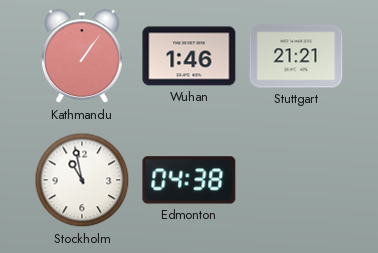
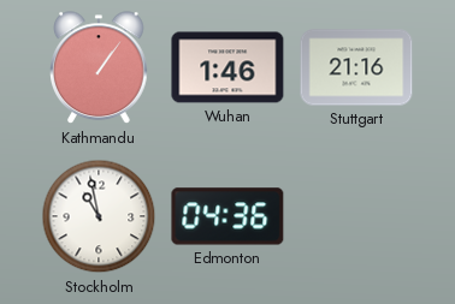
Stuttgart: 21:21 -> 21:16
Edmonton: 04:38 -> 04:36
